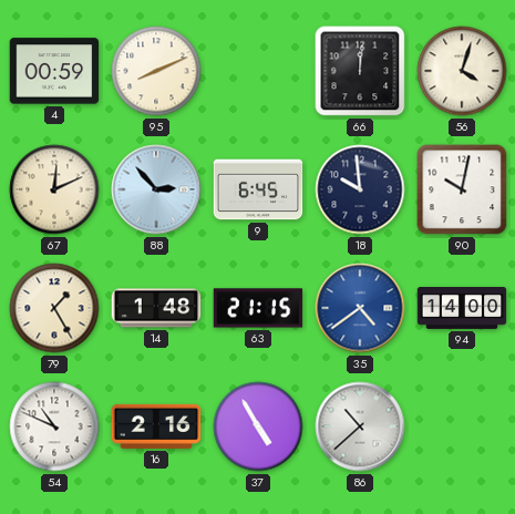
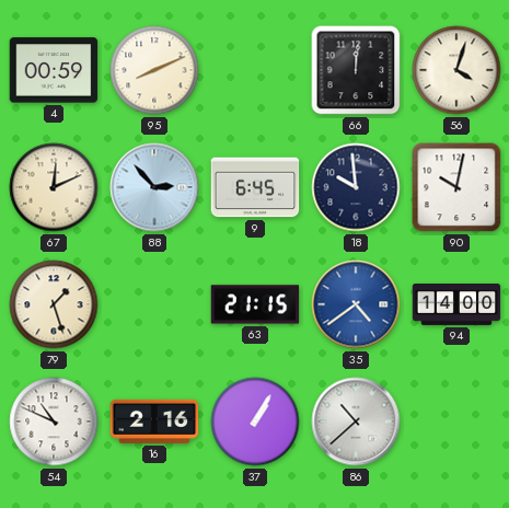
79: 1:25 -> 1:27
14: 1:48 -> none
37: 4:55 -> 1:05
